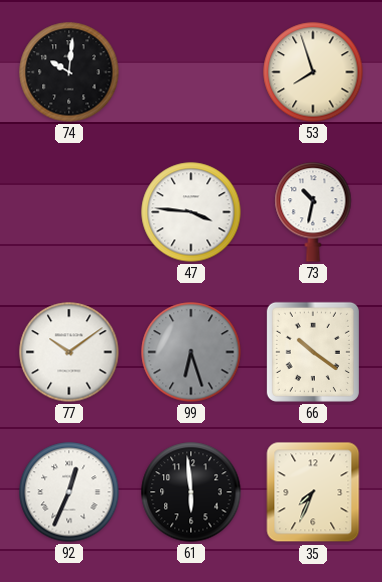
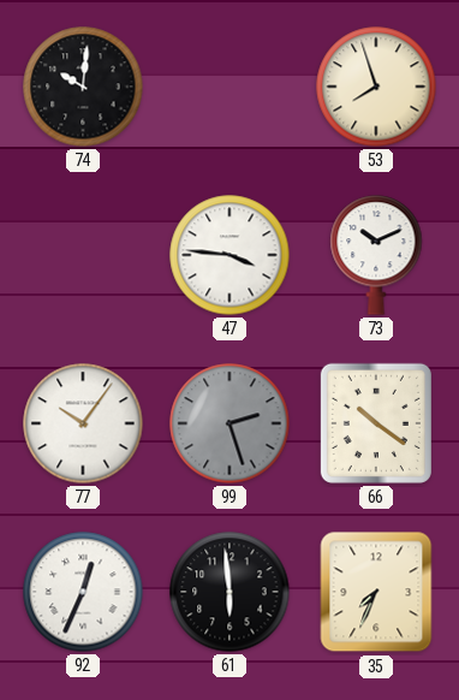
73: 10:32 -> 10:11
77: 10:09 -> 10:06
99: 6:27 -> 2:27
